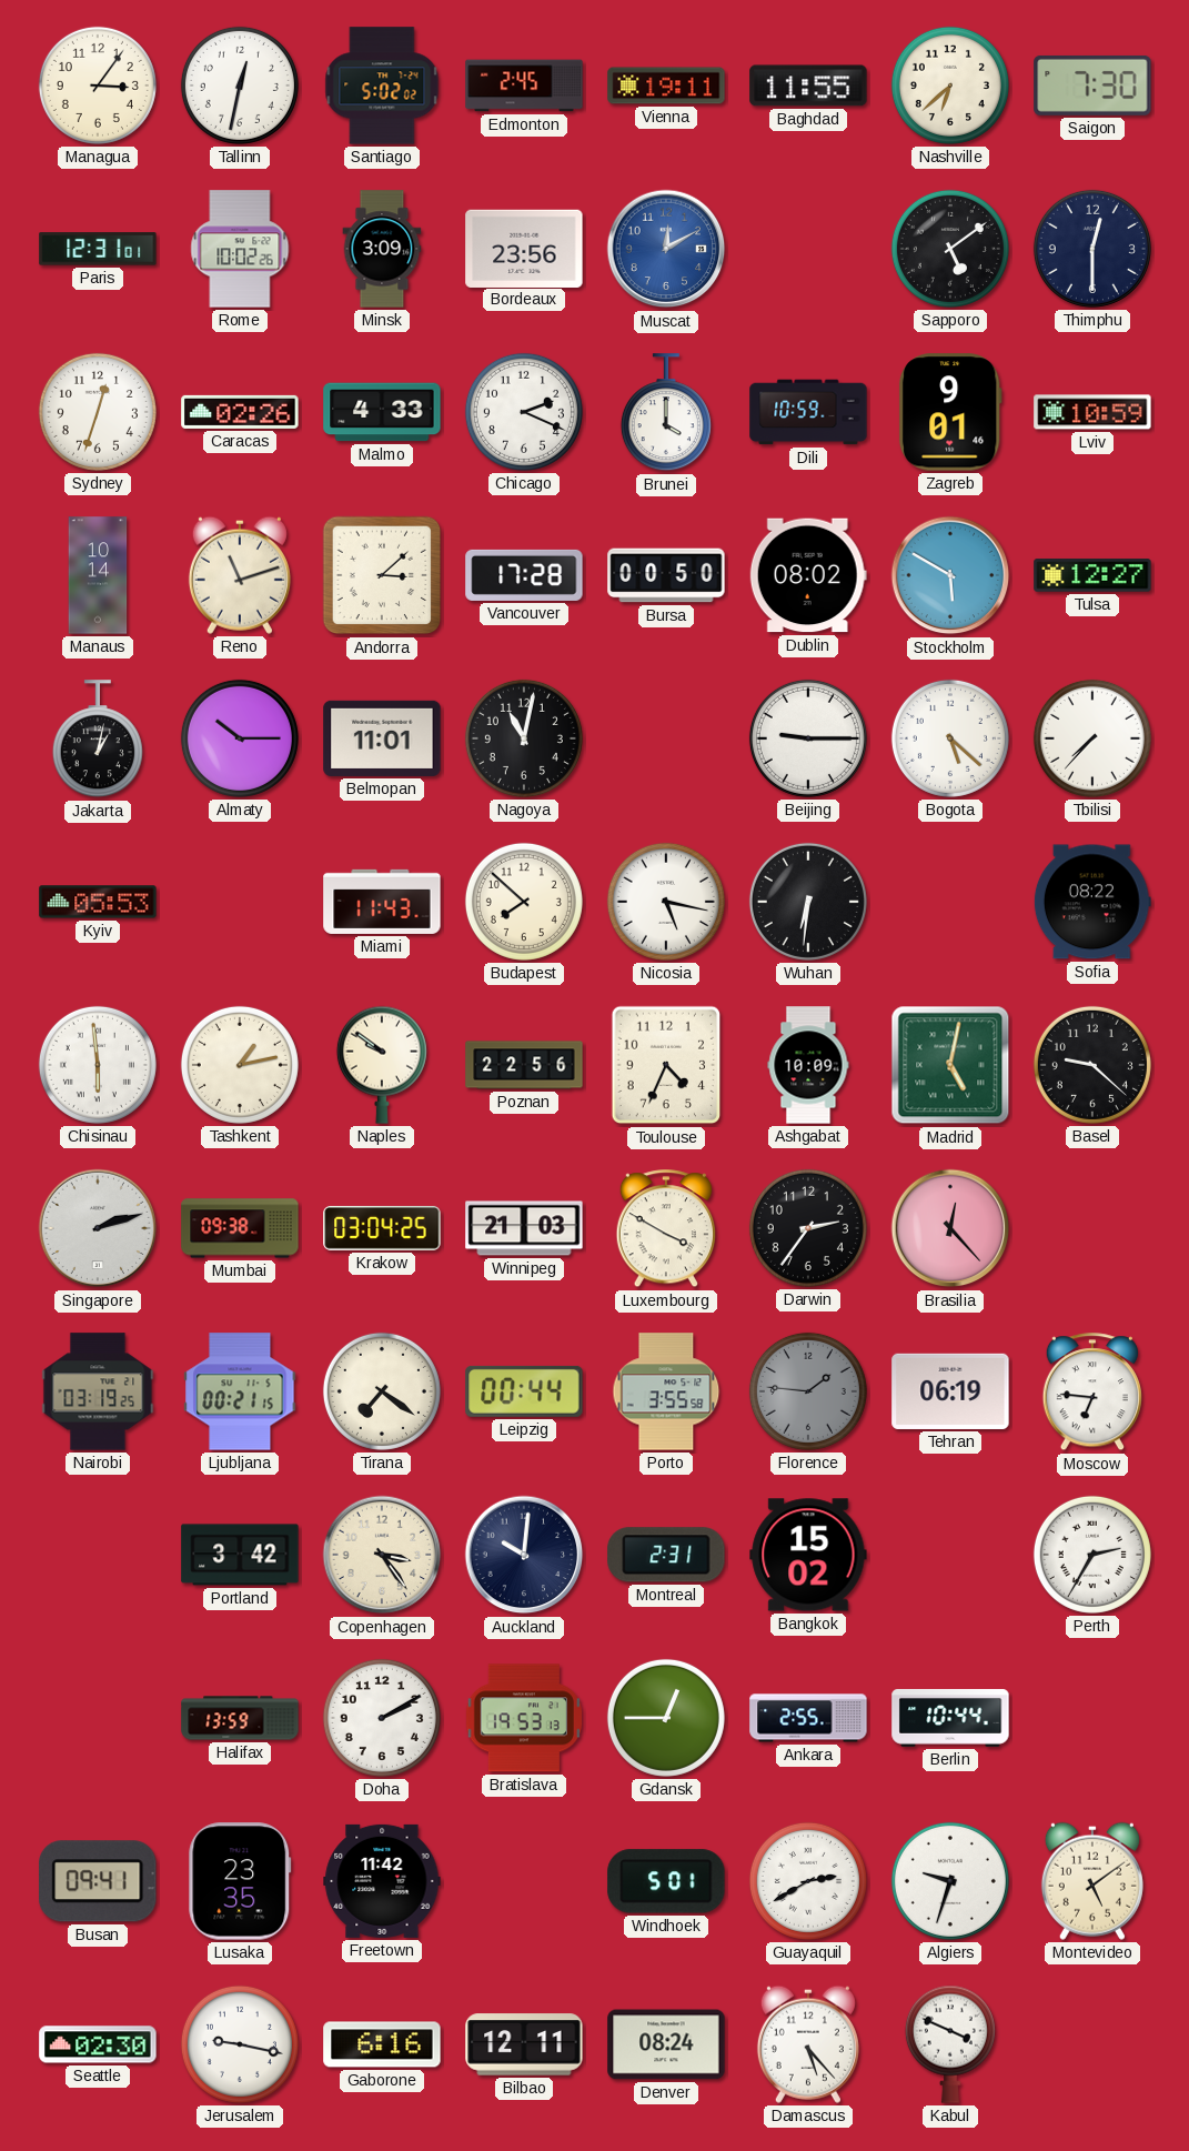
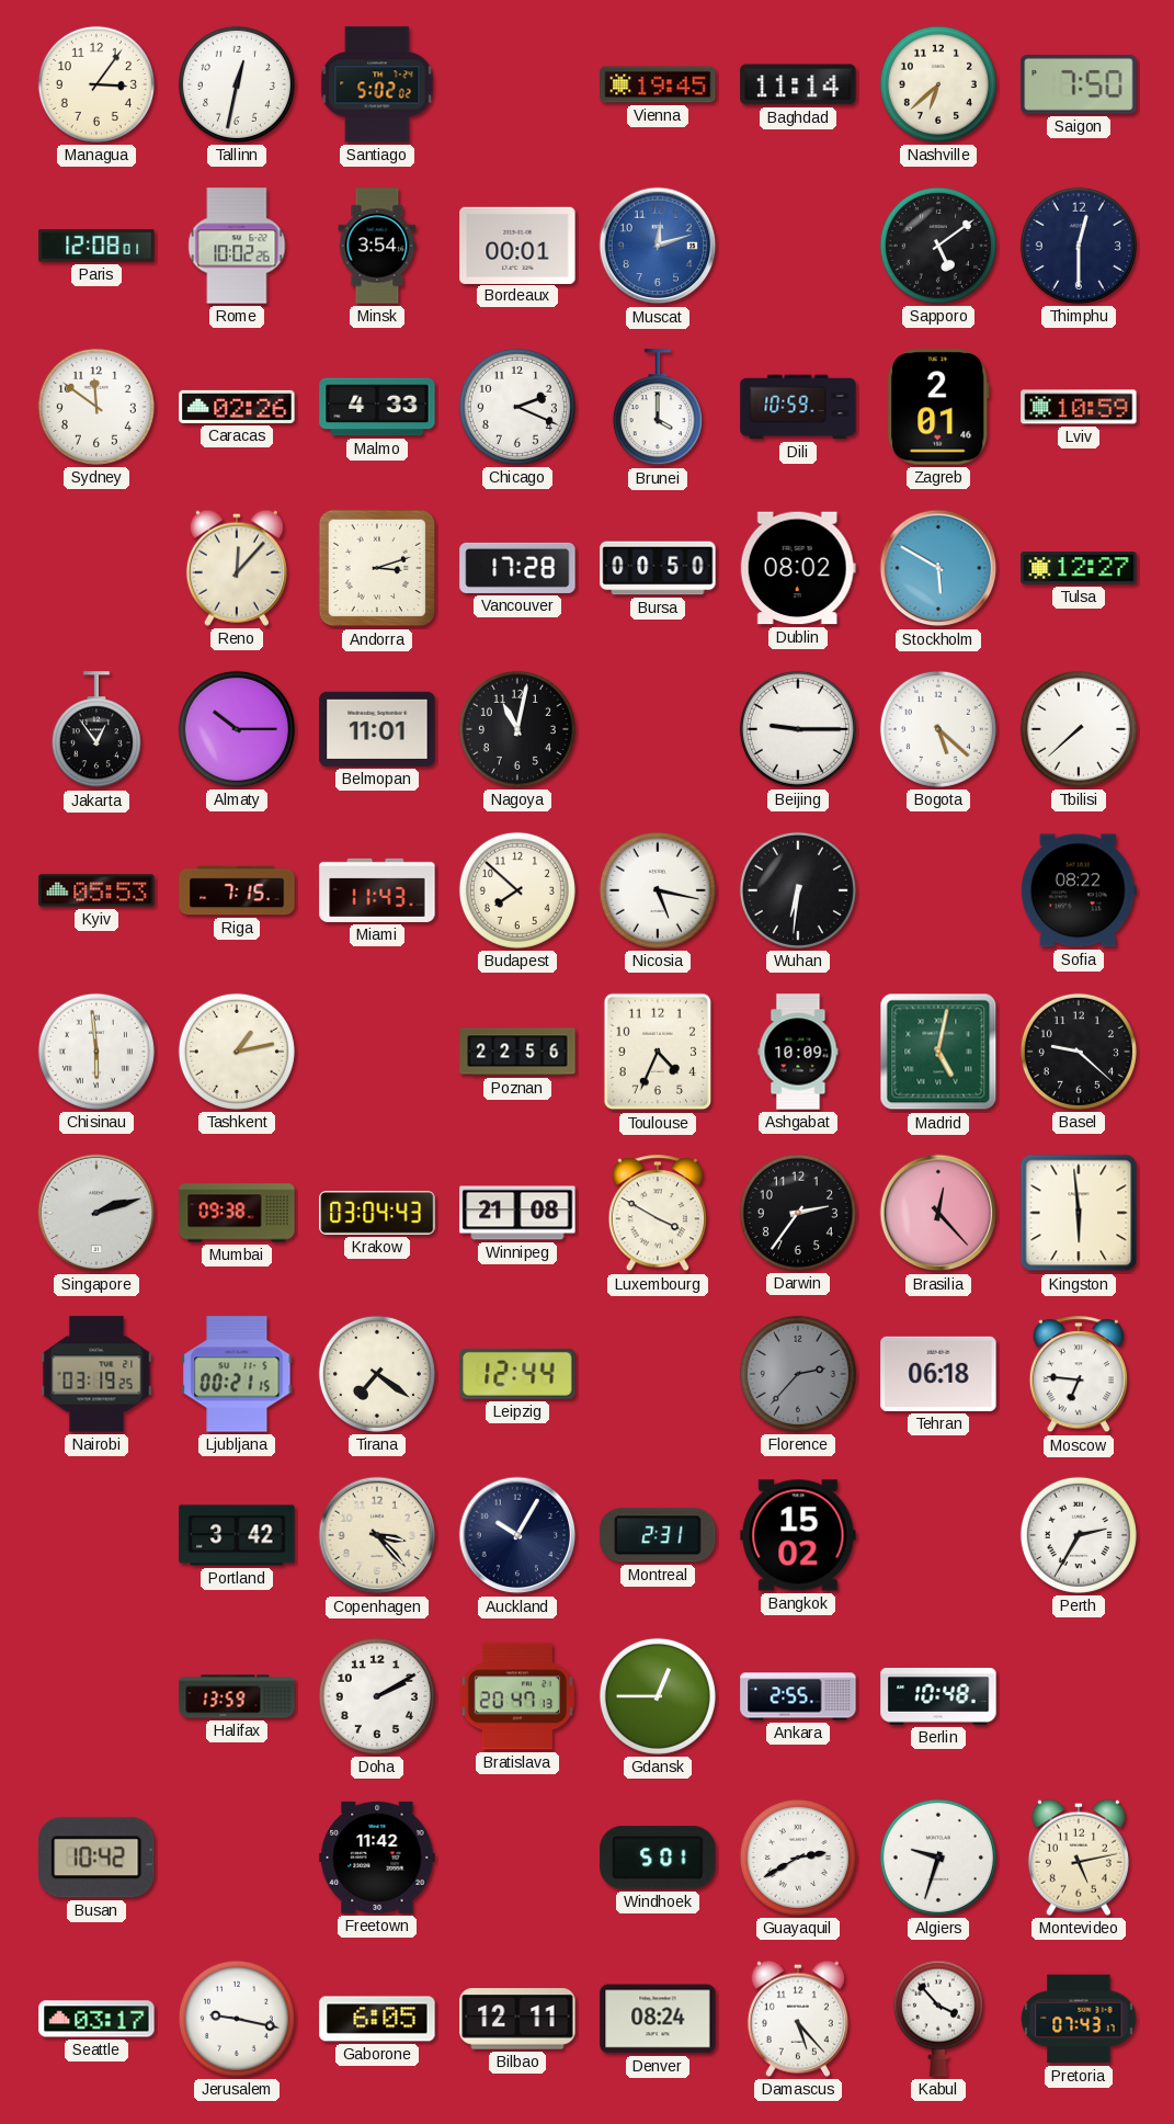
Edmonton: 2:45 -> none
Vienna: 19:11 -> 19:45
Baghdad: 11:55 -> 11:14
Saigon: 7:30 -> 7:50
Paris: 12:31 -> 12:08
Minsk: 3:09 -> 3:54
Bordeaux: 23:56 -> 00:01
Muscat: 12:10 -> 12:12
Sydney: 12:33 -> 11:51
Zagreb: 9:01 -> 2:01
Manaus: 10:14 -> none
Reno: 11:12 -> 12:07
Andorra: 3:08 -> 3:12
Jakarta: 1:02 -> 12:54
Tbilisi: 7:37 -> 7:38
Riga: none -> 7:15
Naples: 9:51 -> none
Krakow: 03:04:25 -> 03:04:43
Winnipeg: 21:03 -> 21:08
Kingston: none -> 5:59
Leipzig: 00:44 -> 12:44
Porto: 3:55 -> none
Florence: 1:46 -> 2:37
Tehran: 06:19 -> 06:18
Copenhagen: 3:24 -> 3:23
Auckland: 10:01 -> 10:05
Bratislava: 19:53 -> 20:47
Berlin: 10:44 -> 10:48
Busan: 09:41 -> 10:42
Lusaka: 23:35 -> none
Montevideo: 5:09 -> 5:13
Seattle: 02:30 -> 03:17
Gaborone: 6:16 -> 6:05
Kabul: 3:49 -> 3:53
Pretoria: none -> 07:43
